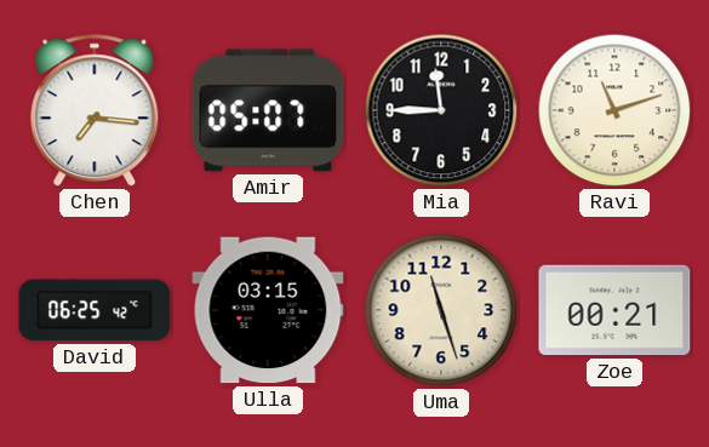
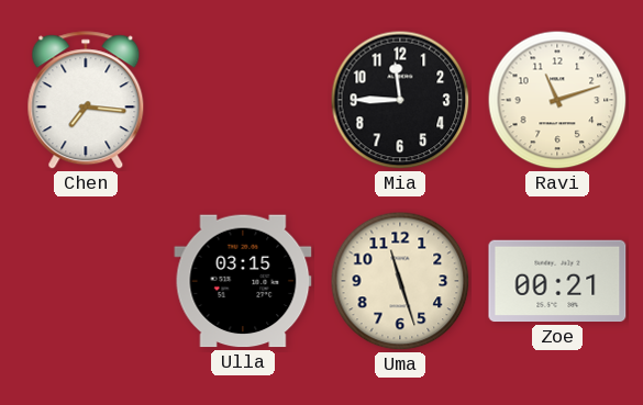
Amir: 05:07 -> none
David: 06:25 -> none
